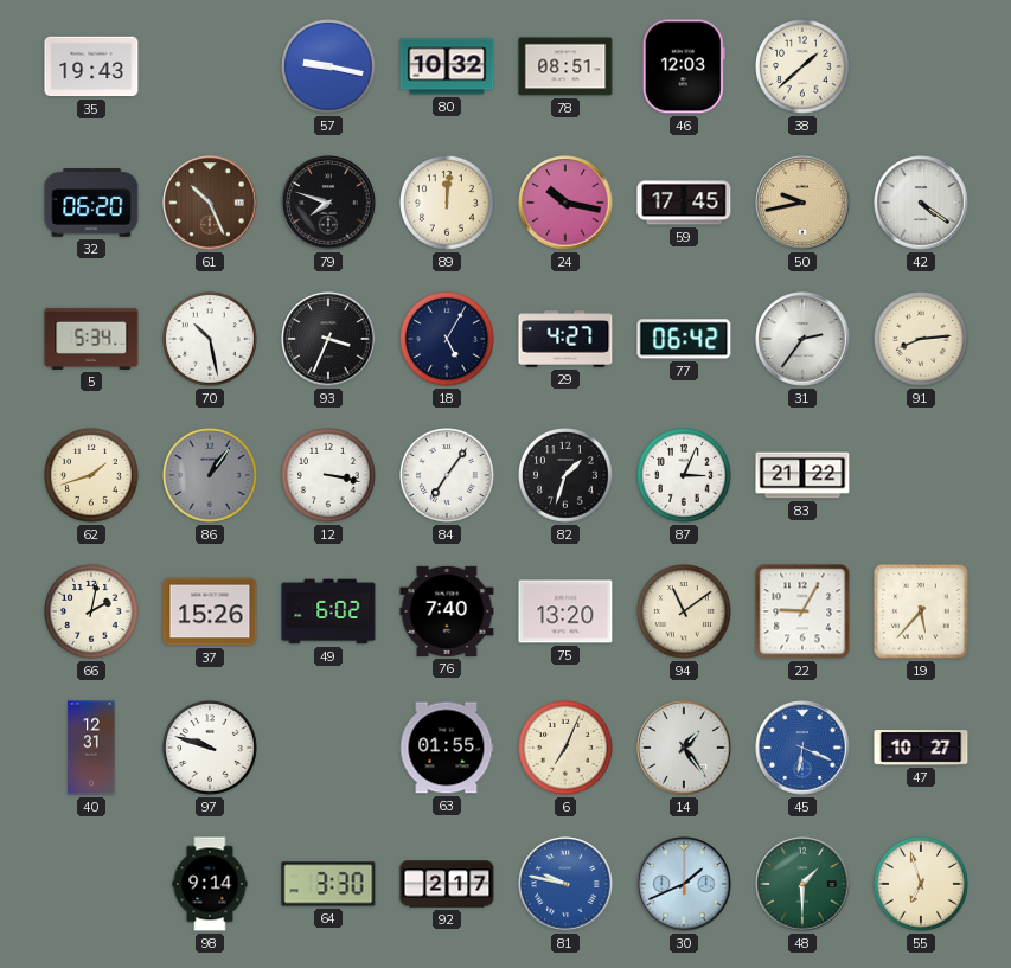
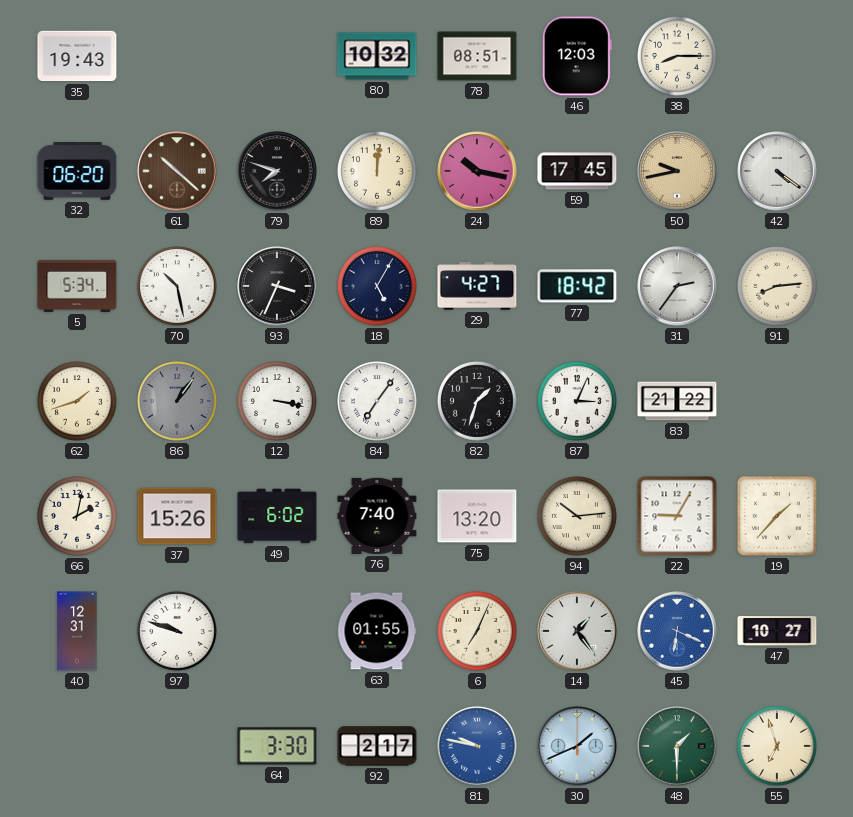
57: 9:17 -> none
38: 1:38 -> 8:15
61: 10:26 -> 10:22
77: 06:42 -> 18:42
94: 11:09 -> 10:14
19: 5:37 -> 1:37
98: 9:14 -> none
